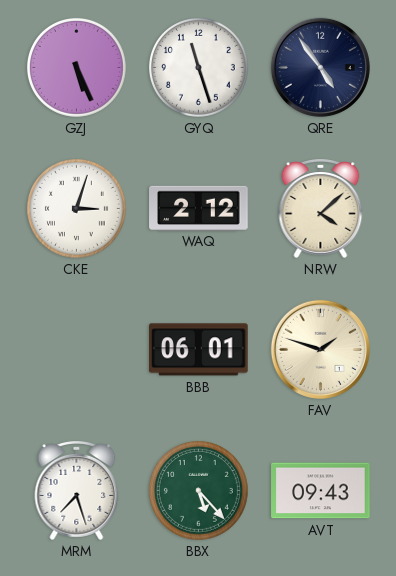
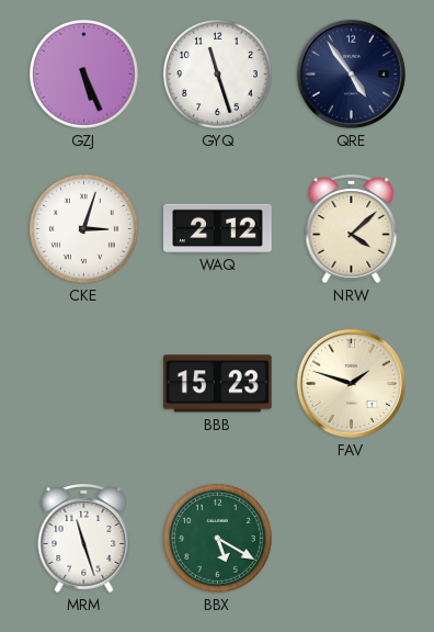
BBB: 06:01 -> 15:23
MRM: 7:27 -> 11:27
BBX: 5:23 -> 5:20
AVT: 09:43 -> none
